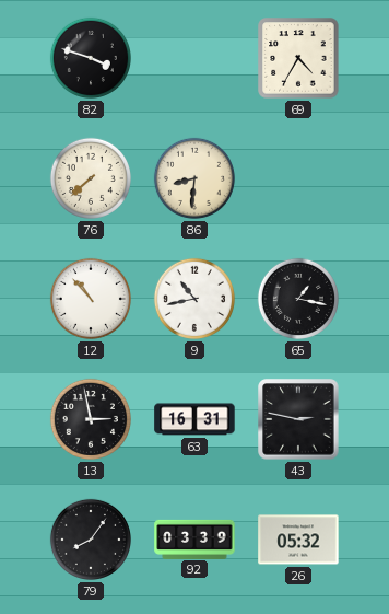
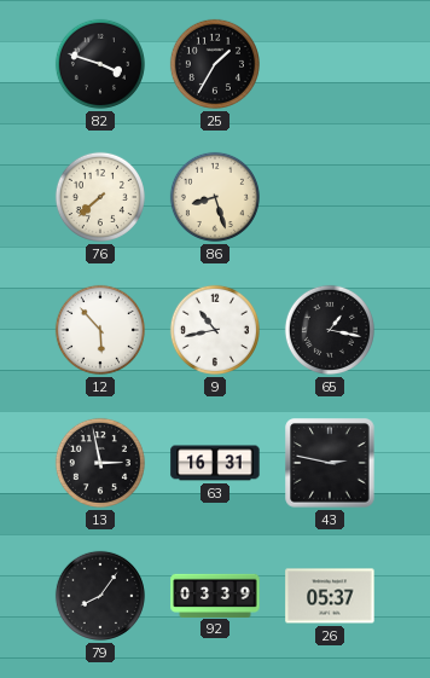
25: none -> 1:35
69: 4:35 -> none
86: 8:31 -> 8:27
12: 10:53 -> 5:53
26: 05:32 -> 05:37
